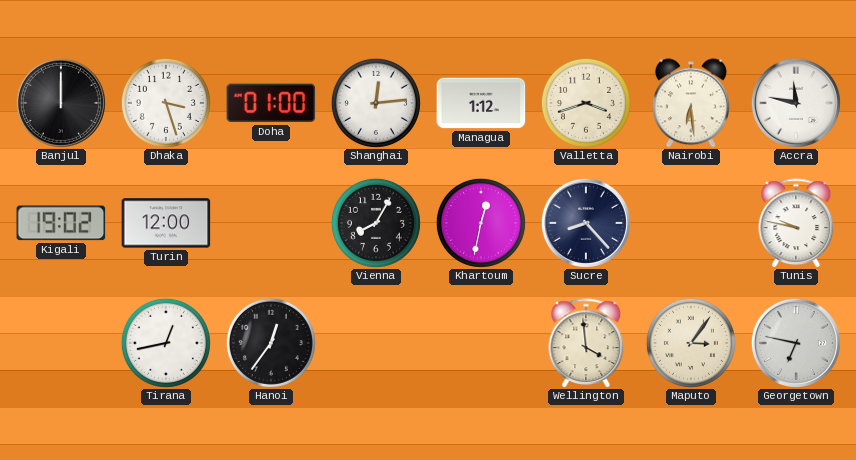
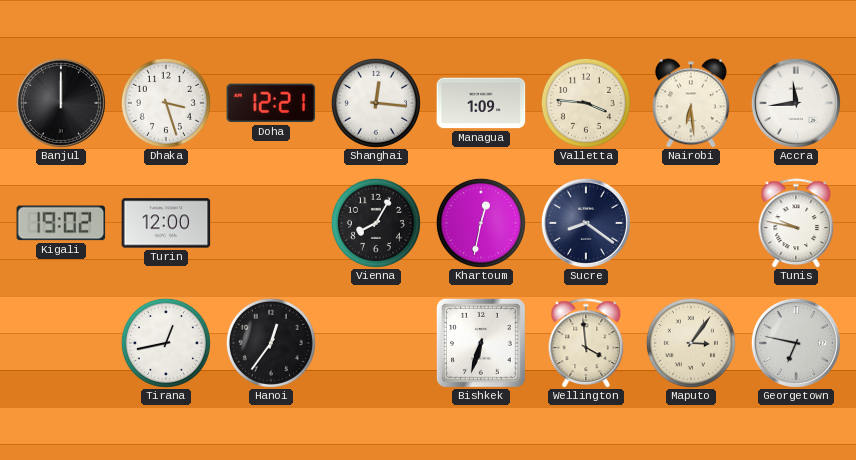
Doha: 01:00 -> 12:21
Shanghai: 12:14 -> 12:16
Managua: 1:12 -> 1:09
Valletta: 3:42 -> 3:46
Accra: 11:47 -> 11:44
Sucre: 8:23 -> 8:21
Bishkek: none -> 6:33
